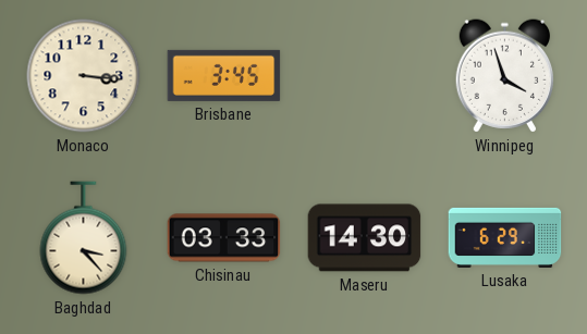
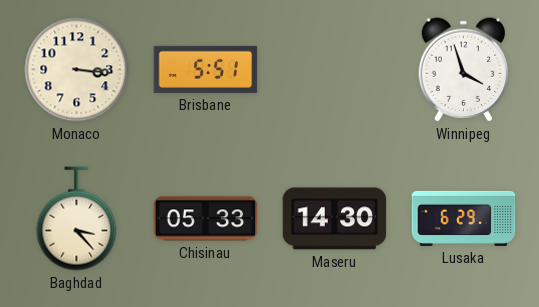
Brisbane: 3:45 -> 5:51
Chisinau: 03:33 -> 05:33
